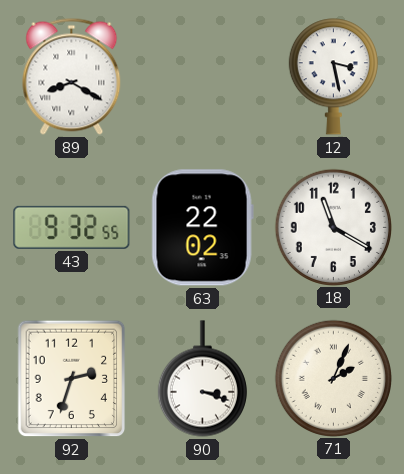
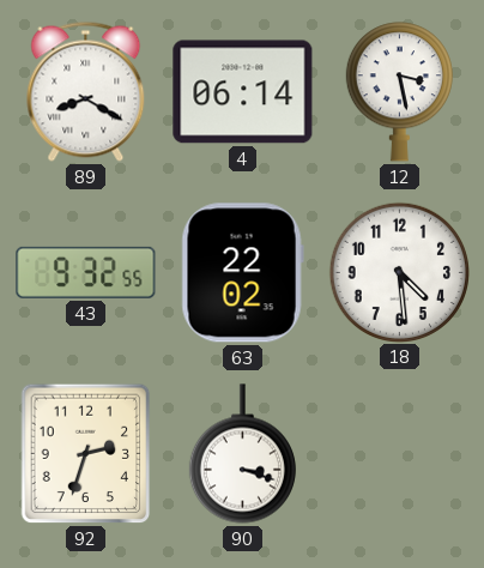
4: none -> 06:14
18: 11:20 -> 4:29
71: 2:04 -> none
